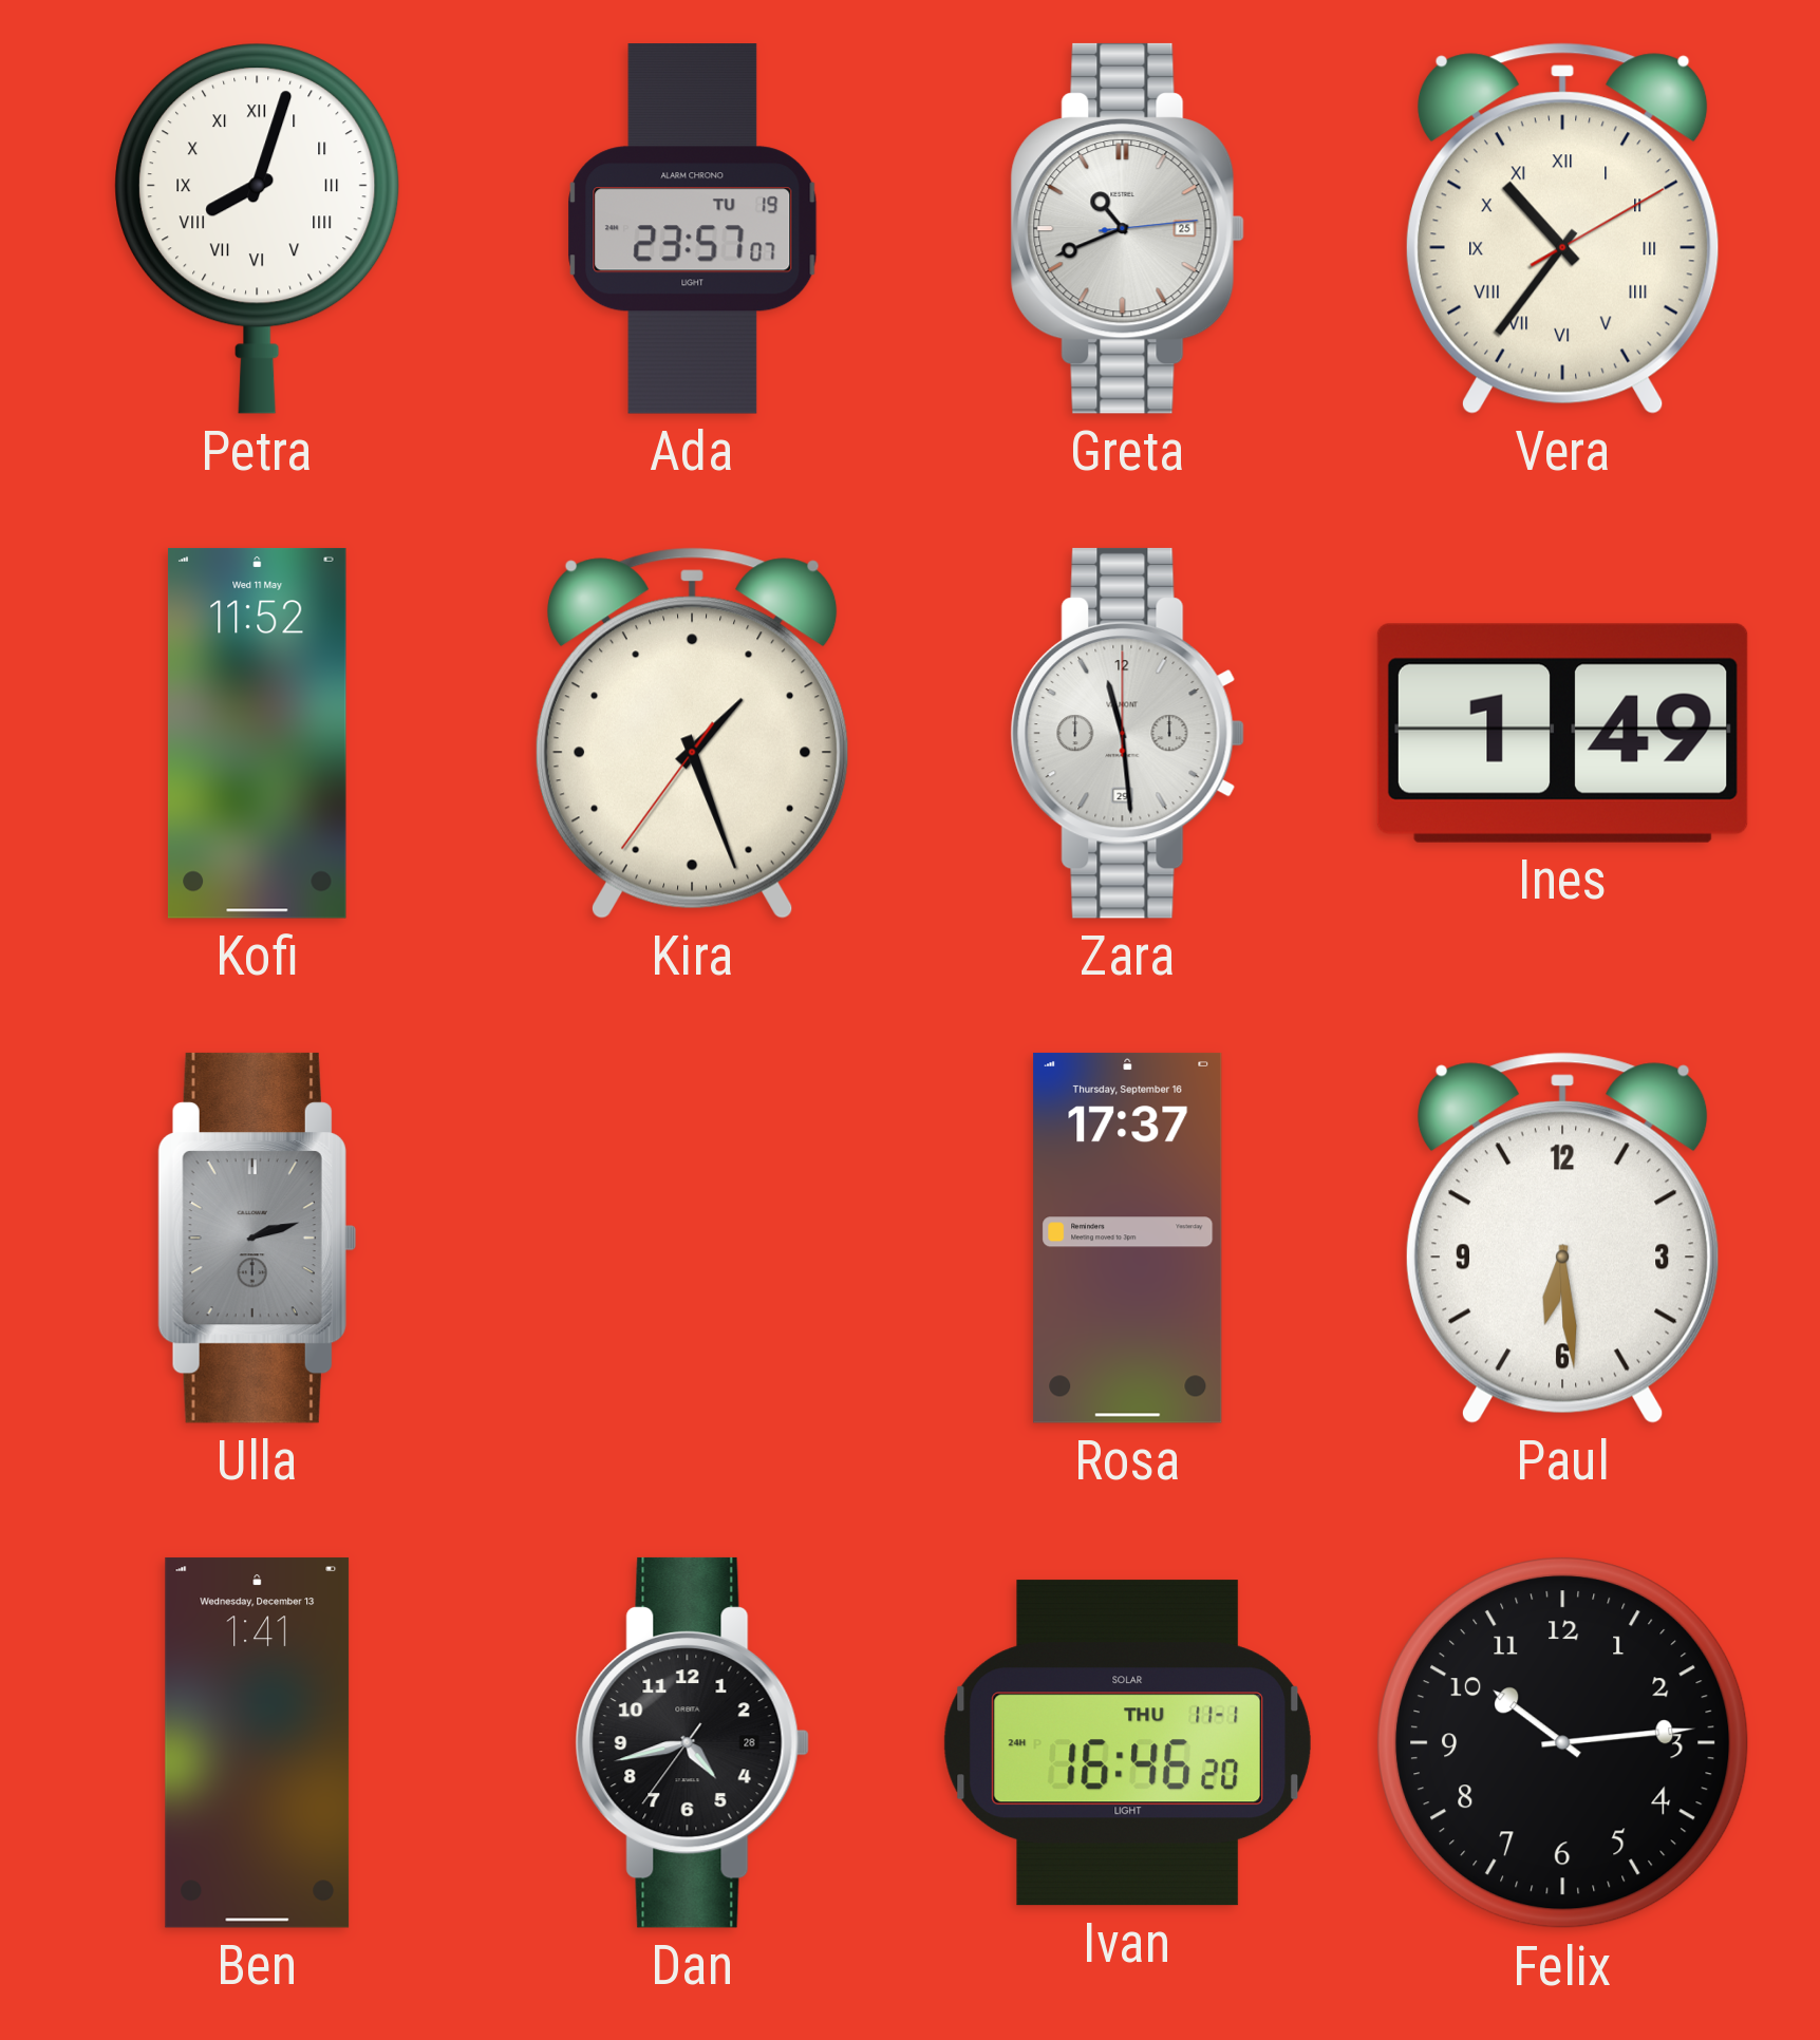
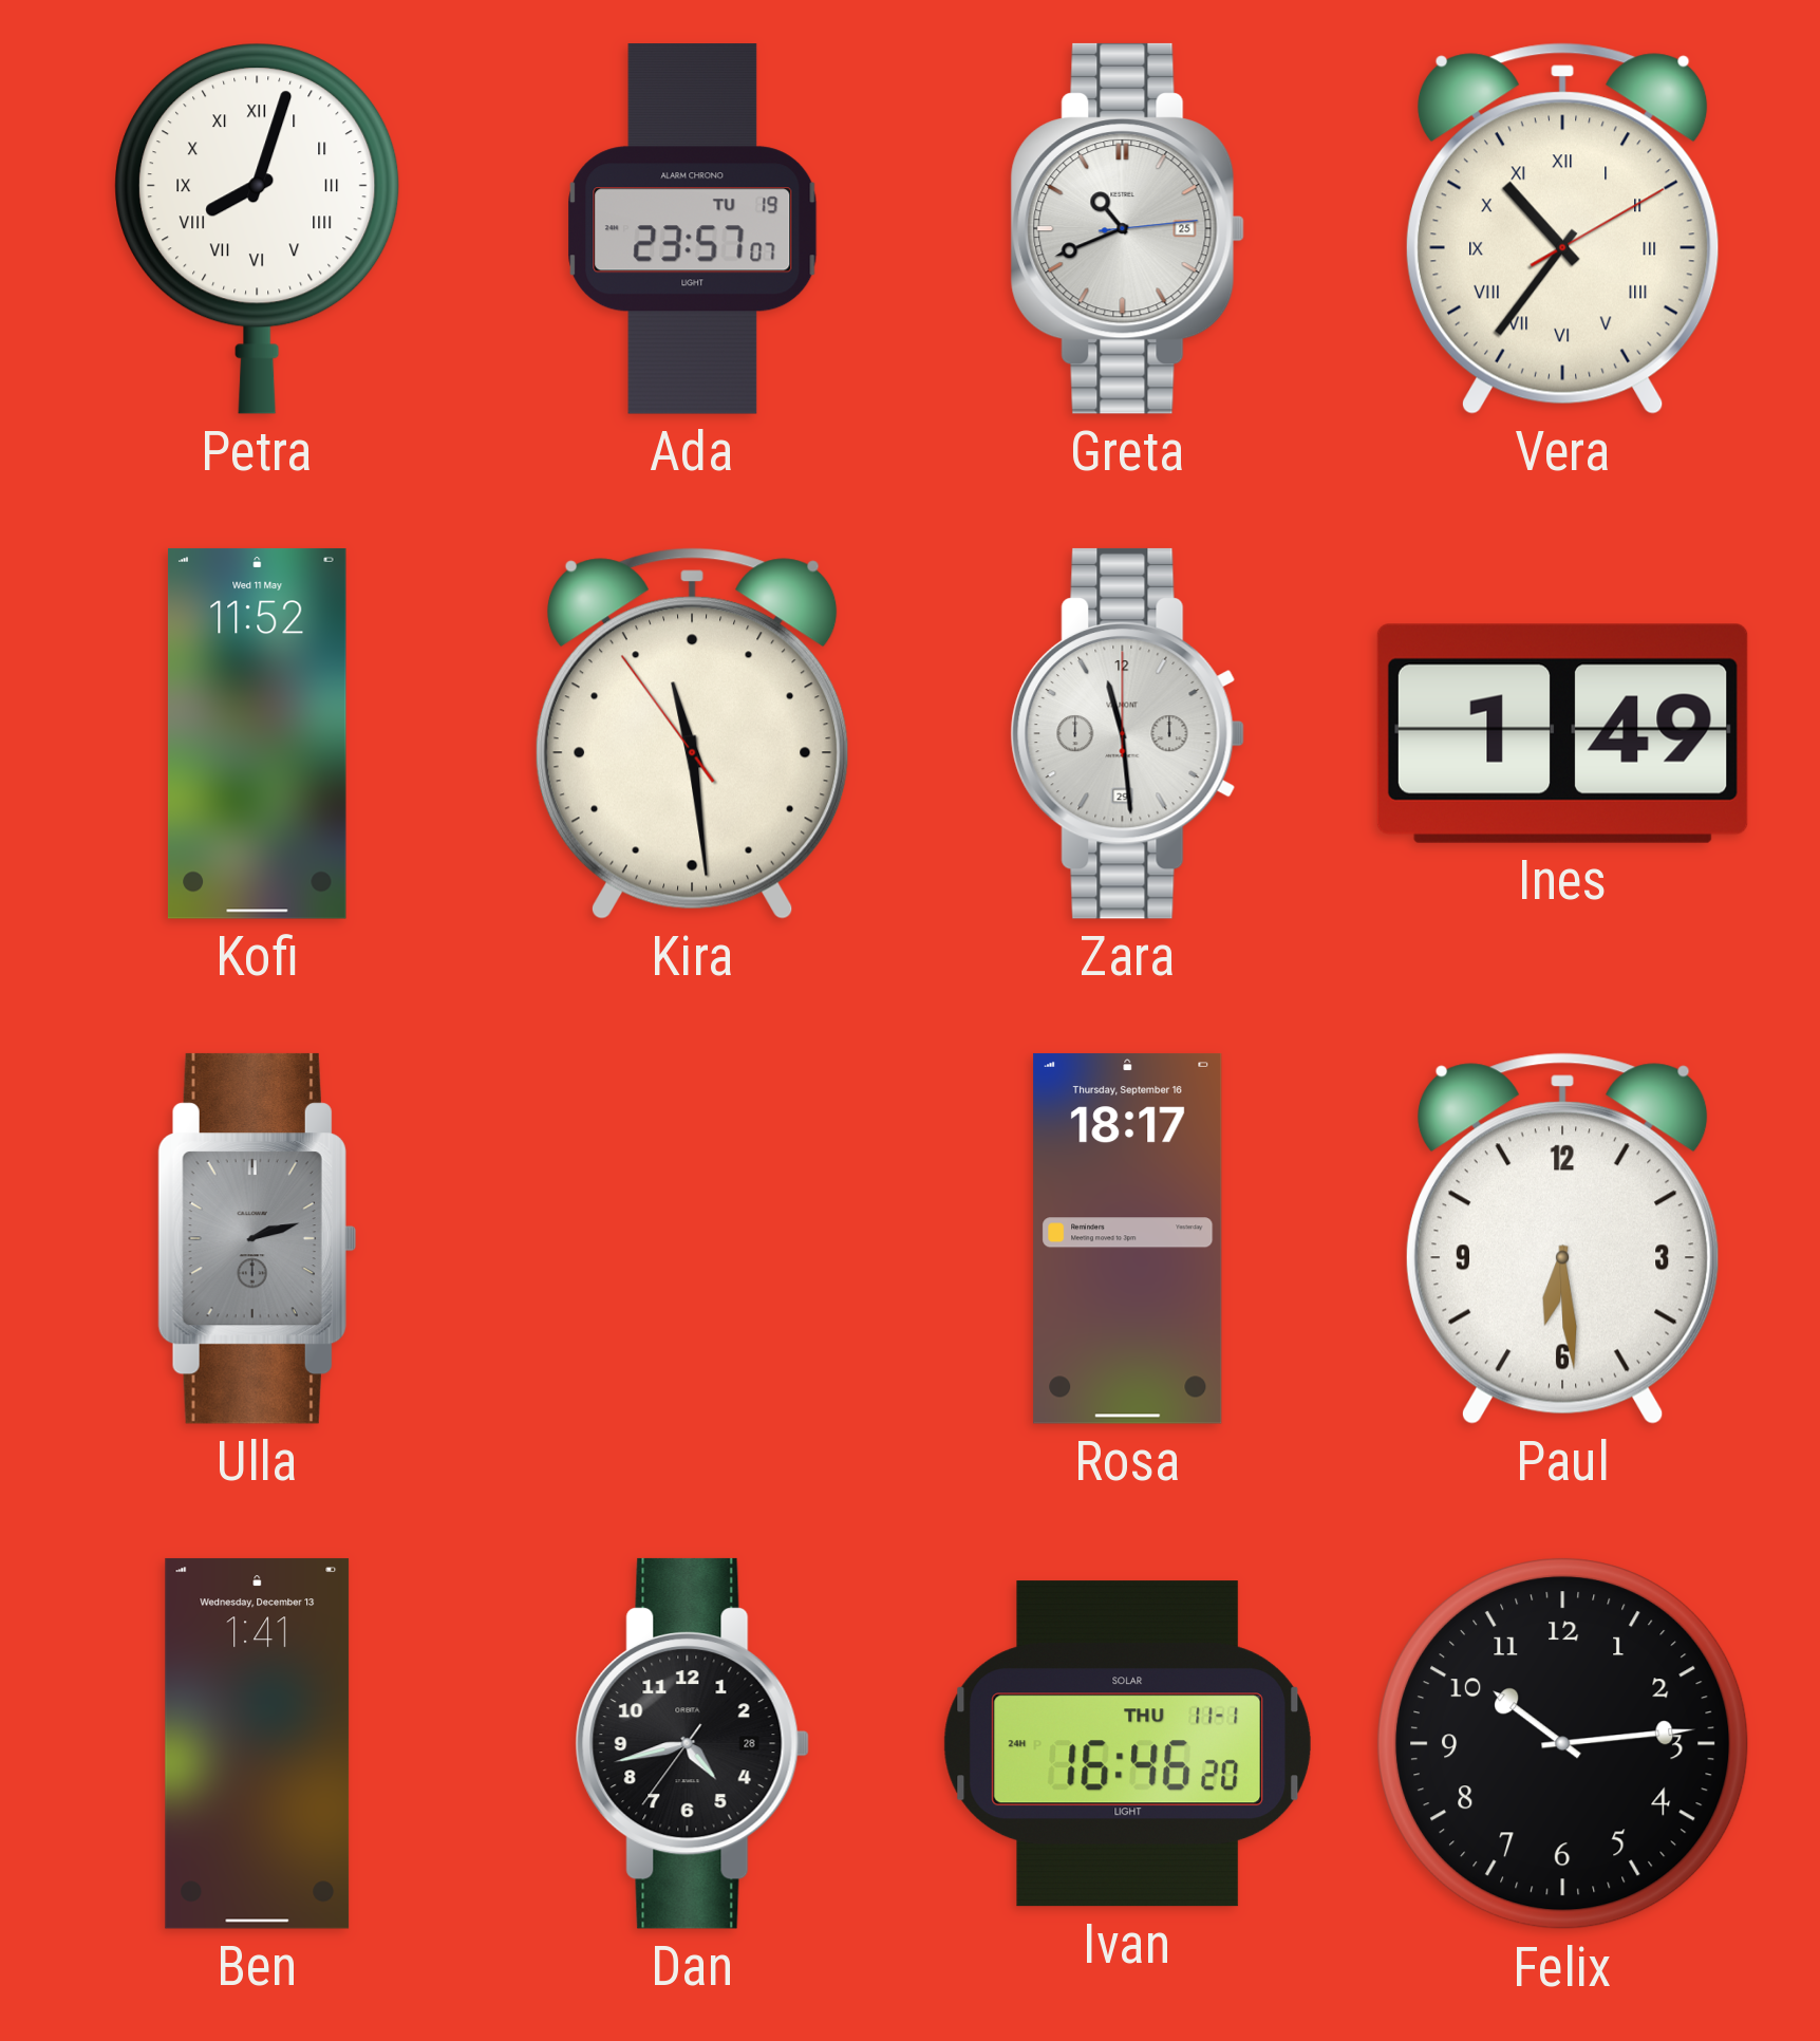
Kira: 1:26 -> 11:28
Rosa: 17:37 -> 18:17
